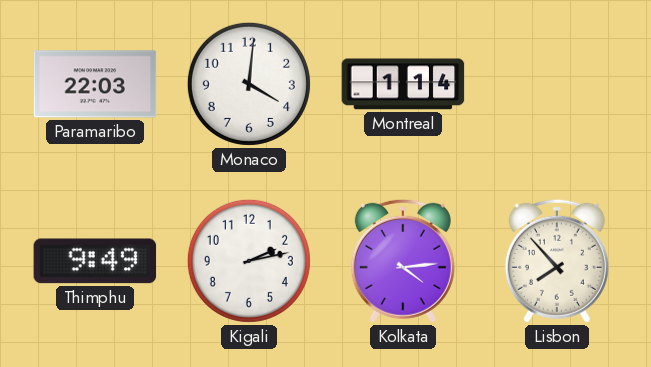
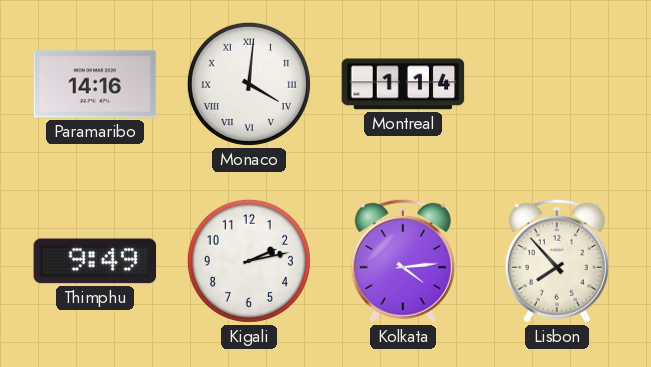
Paramaribo: 22:03 -> 14:16
Monaco numerals: Arabic -> Roman
